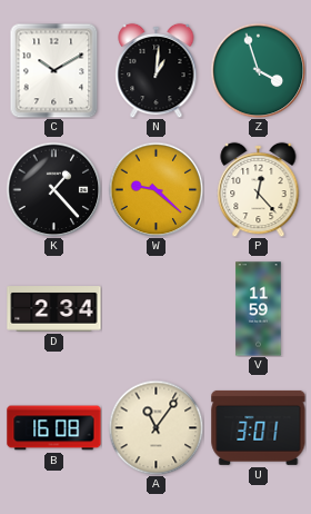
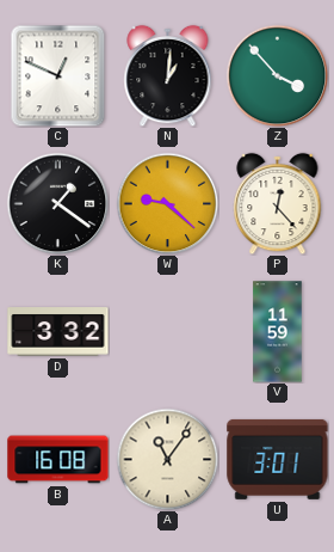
C: 10:10 -> 12:49
Z: 3:57 -> 3:53
K: 1:23 -> 1:21
D: 2:34 -> 3:32
